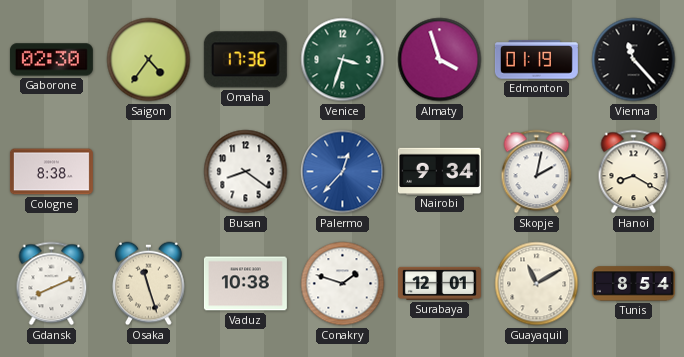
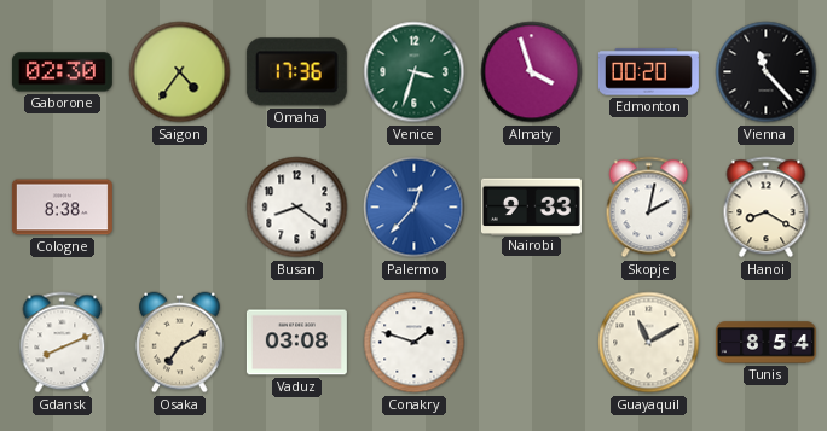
Edmonton: 01:19 -> 00:20
Nairobi: 9:34 -> 9:33
Osaka: 11:27 -> 7:10
Vaduz: 10:38 -> 03:08
Surabaya: 12:01 -> none
